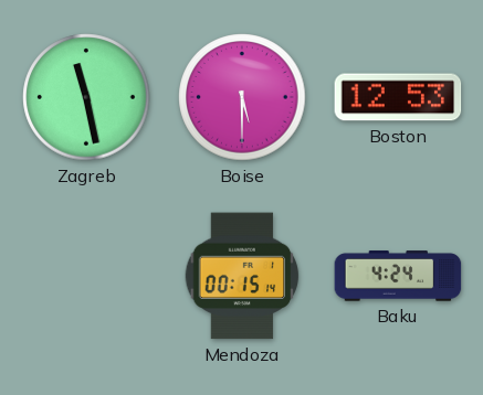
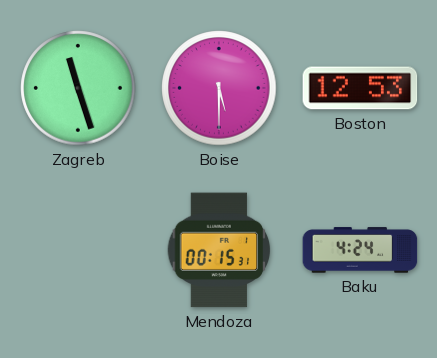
Zagreb: 11:28 -> 11:27
Mendoza: 00:15:14 -> 00:15:31
